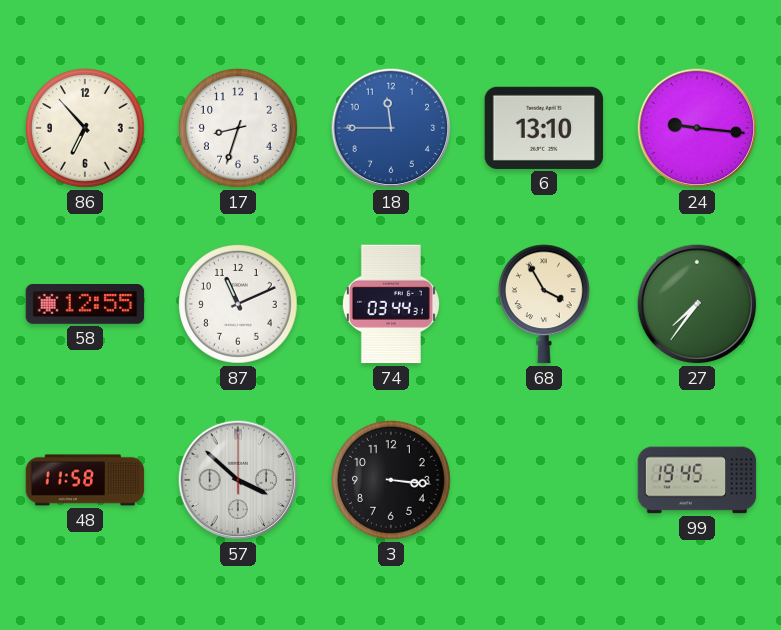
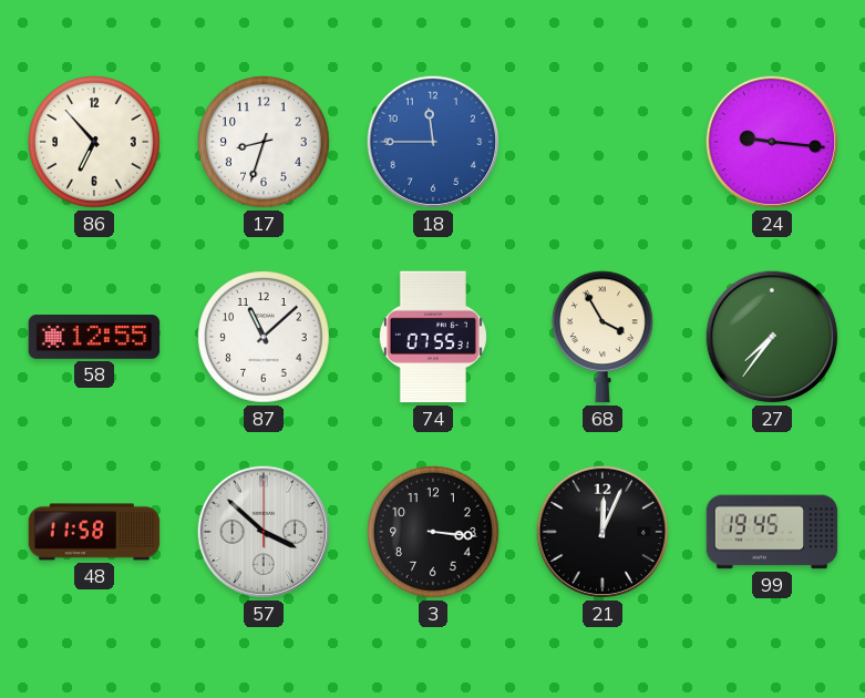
6: 13:10 -> none
87: 11:11 -> 11:08
74: 03:44 -> 07:55
21: none -> 12:04
